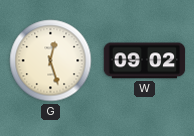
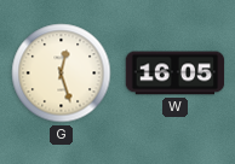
W: 09:02 -> 16:05
